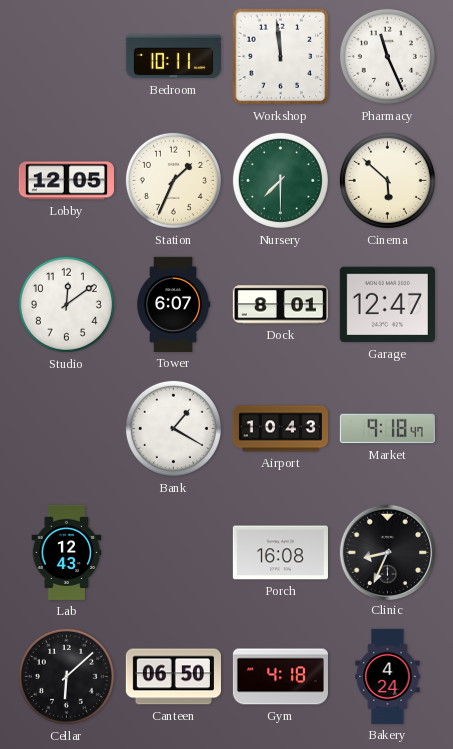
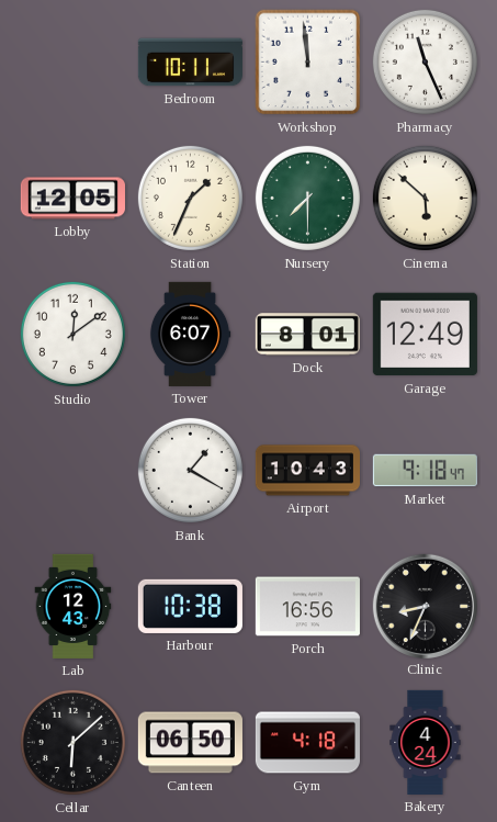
Garage: 12:47 -> 12:49
Harbour: none -> 10:38
Porch: 16:08 -> 16:56
